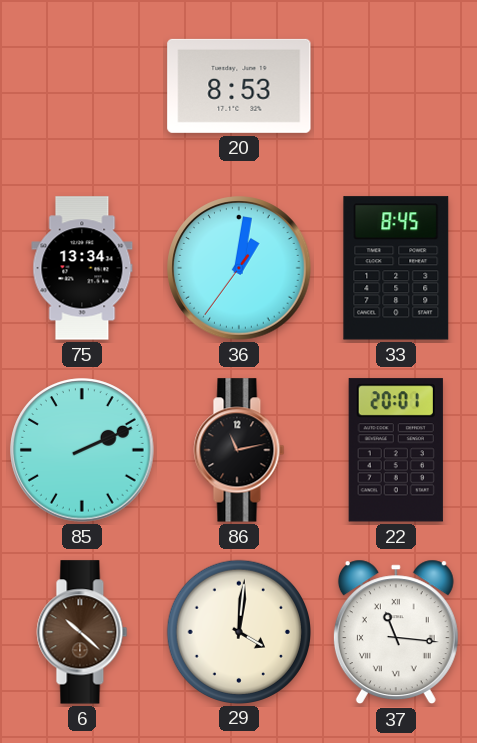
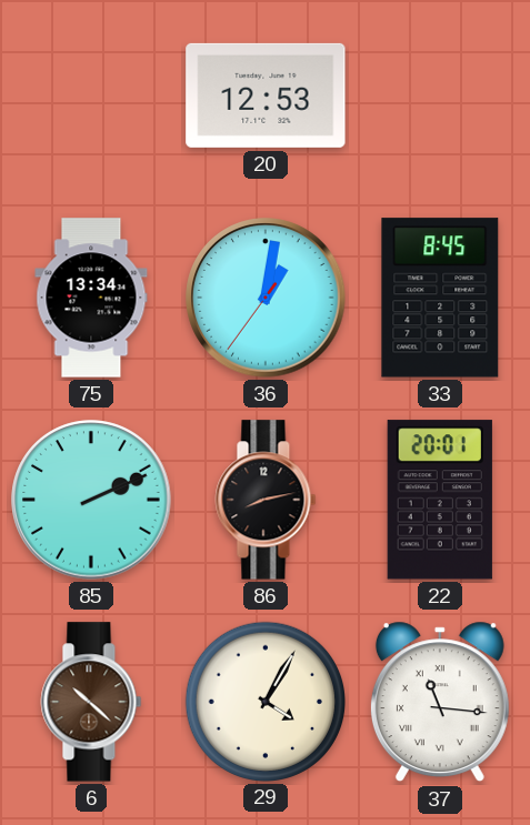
20: 8:53 -> 12:53
86: 11:13 -> 8:13
29: 4:01 -> 4:05
